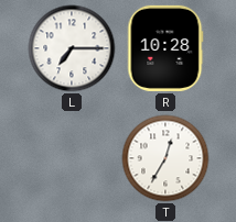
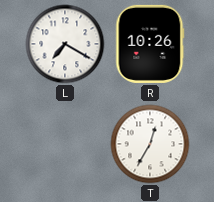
L: 7:15 -> 7:20
R: 10:28 -> 10:26
